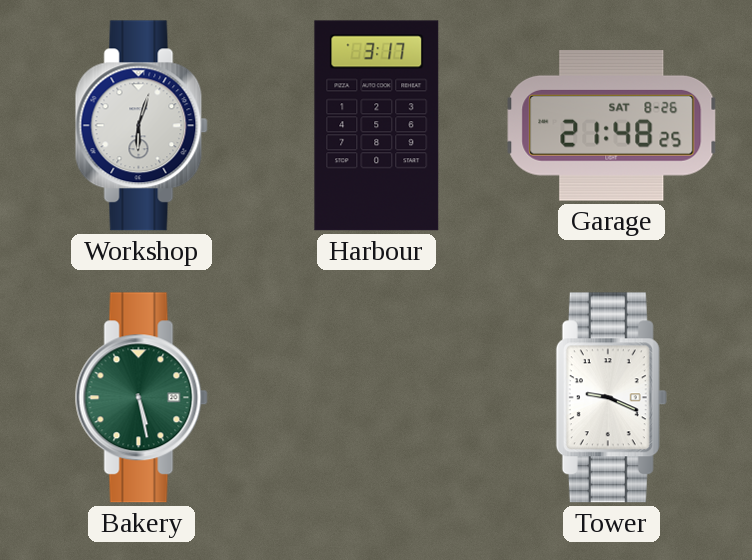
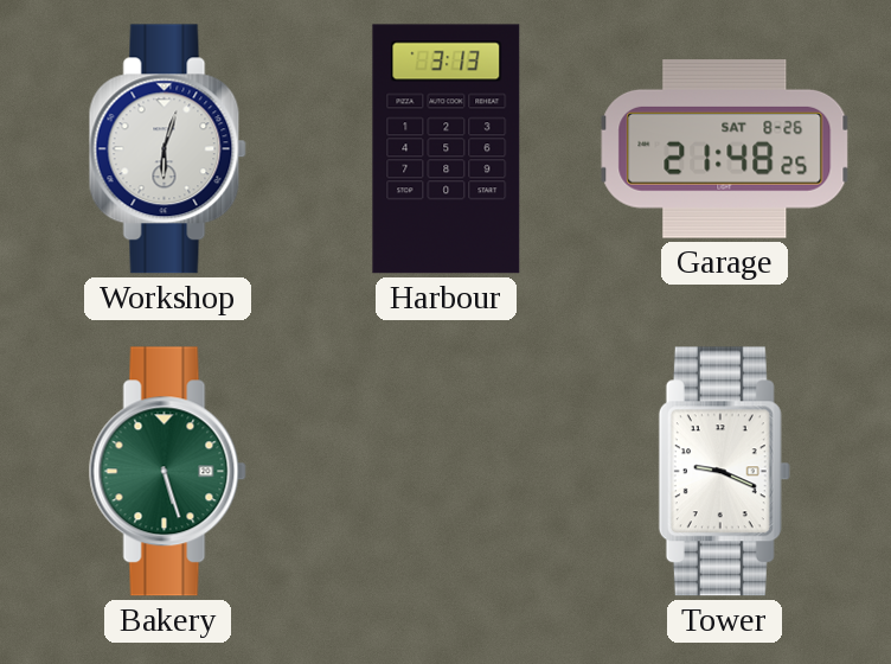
Harbour: 3:17 -> 3:13
Bakery: 5:28 -> 5:27
